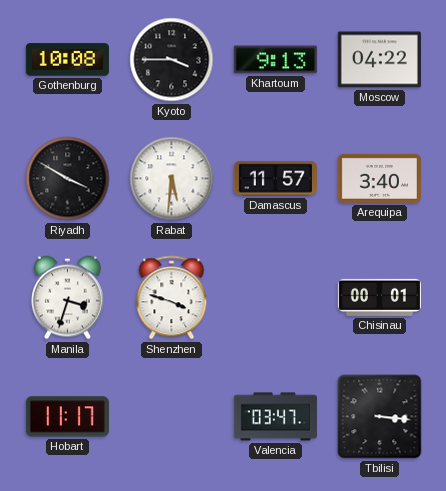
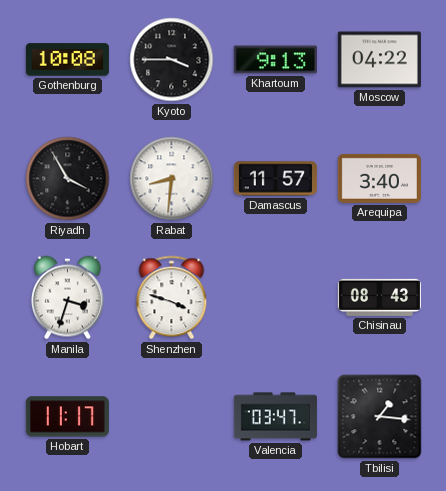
Riyadh: 3:50 -> 3:55
Rabat: 5:31 -> 8:31
Chisinau: 00:01 -> 08:43
Tbilisi: 3:16 -> 1:16
